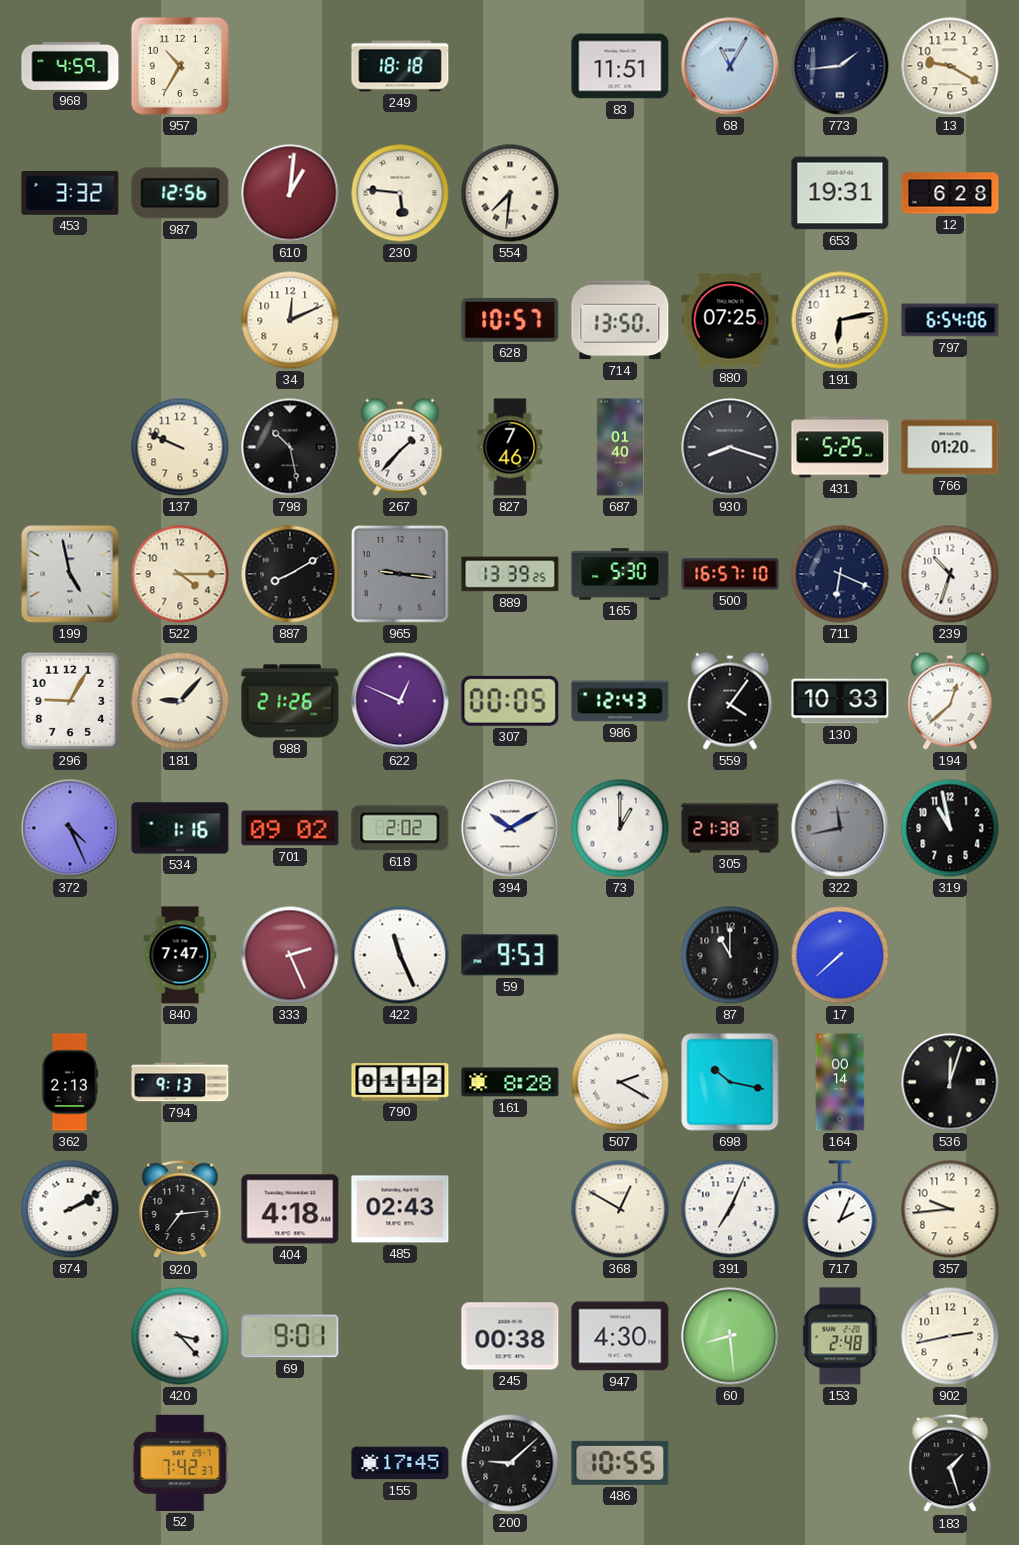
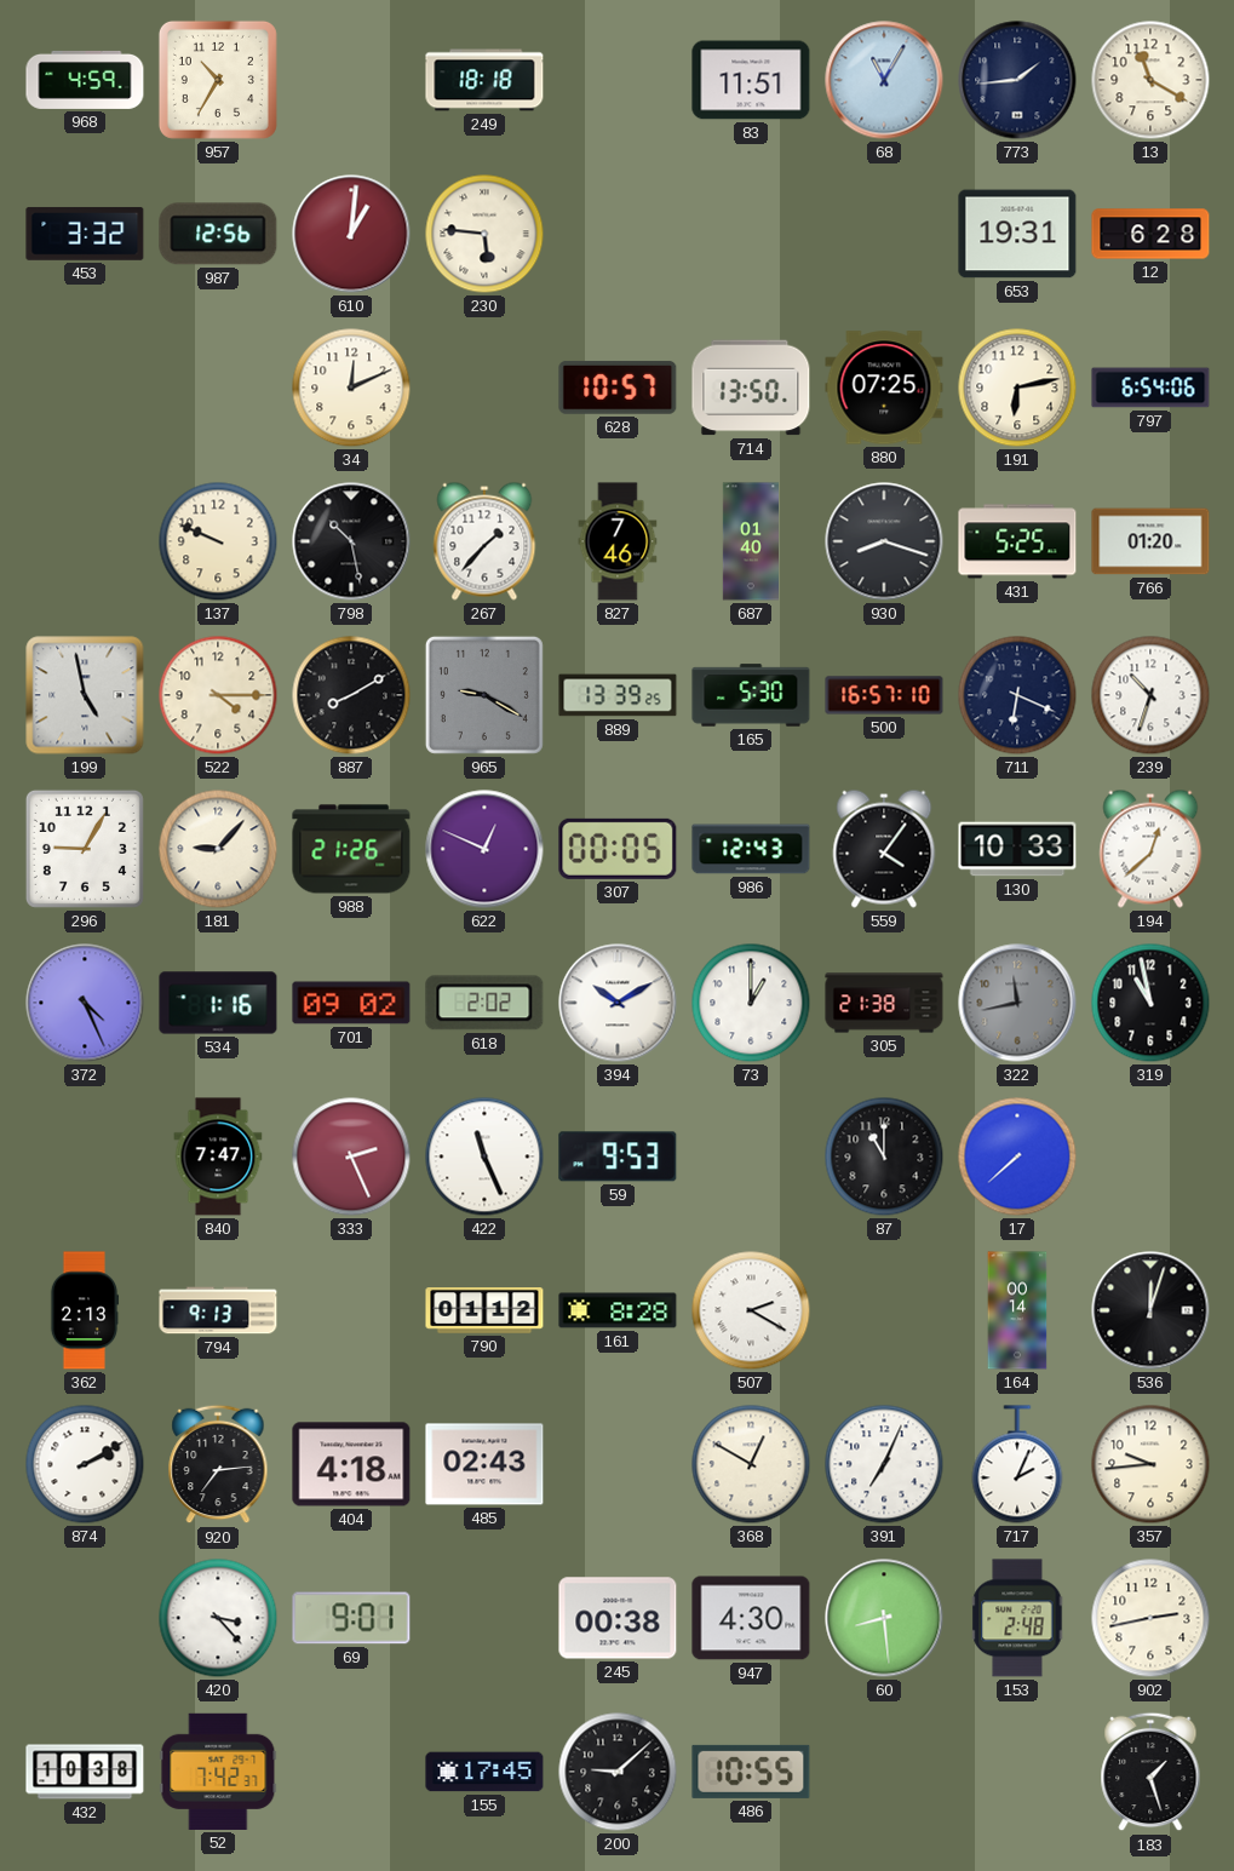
13: 9:20 -> 11:20
554: 7:31 -> none
965: 9:16 -> 9:20
698: 10:17 -> none
432: none -> 10:38
